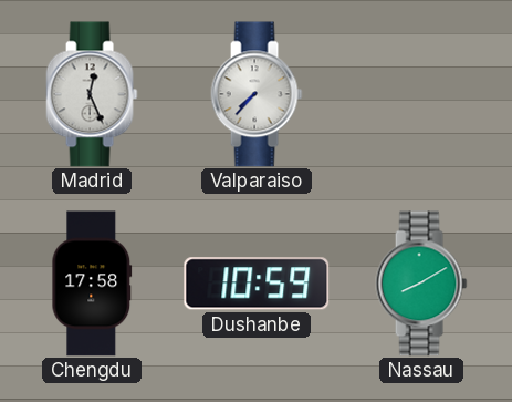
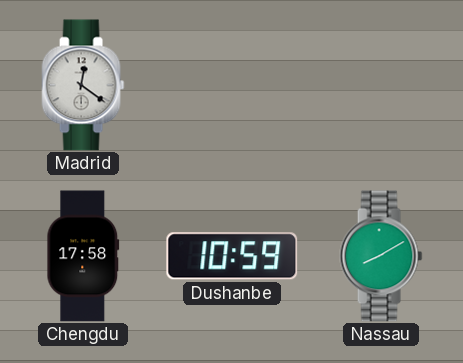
Madrid: 12:26 -> 12:21
Valparaiso: 7:37 -> none
